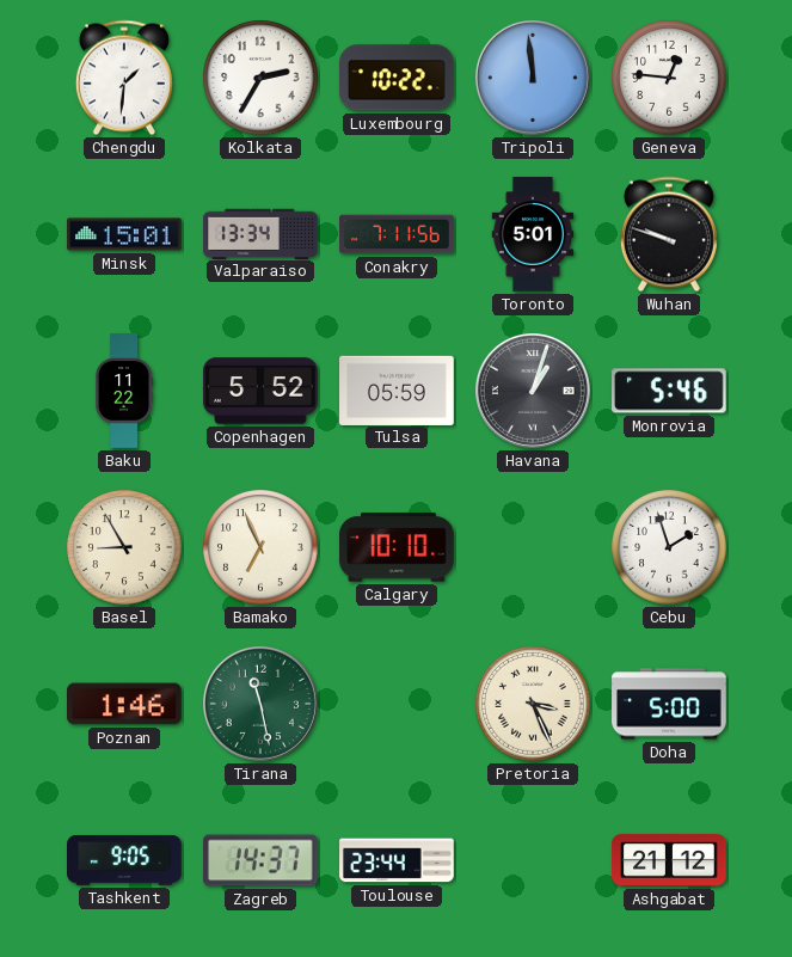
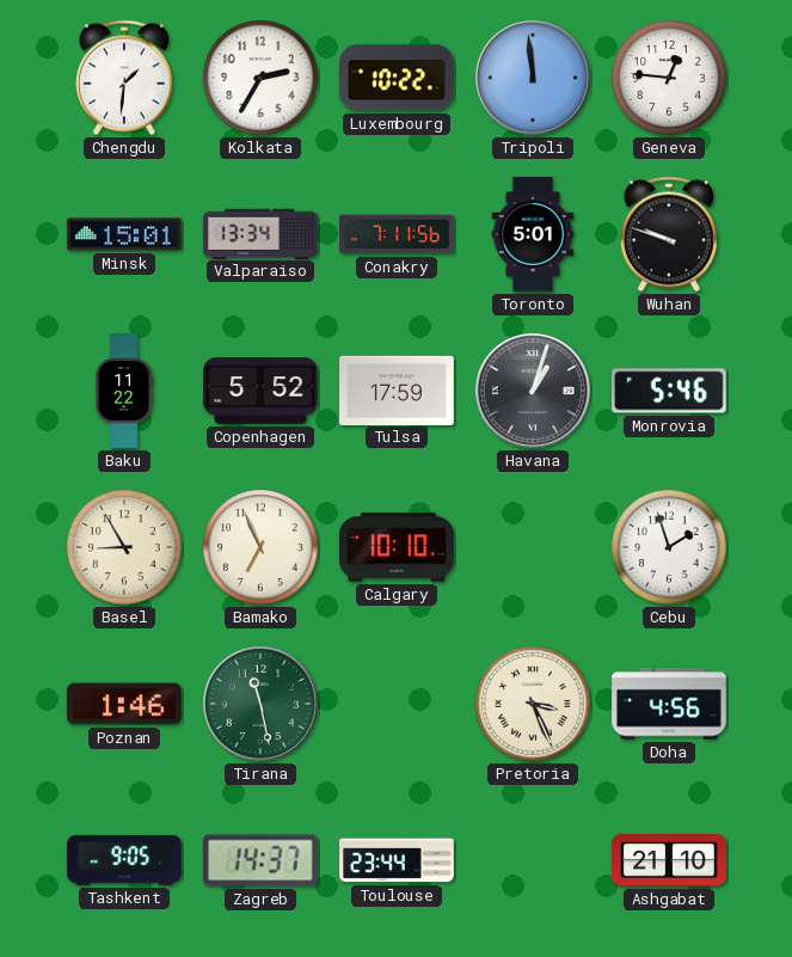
Tulsa: 05:59 -> 17:59
Doha: 5:00 -> 4:56
Ashgabat: 21:12 -> 21:10
